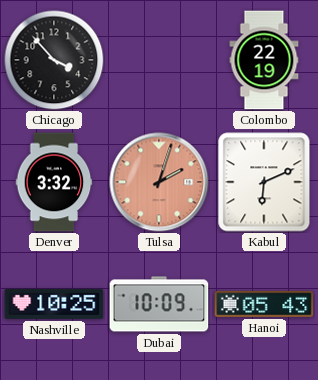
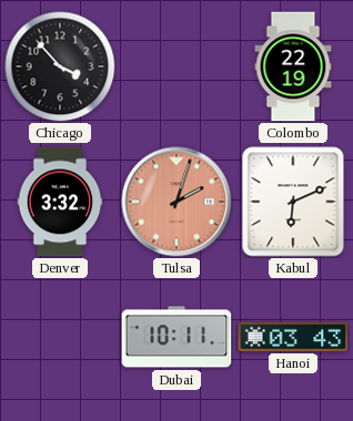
Nashville: 10:25 -> none
Dubai: 10:09 -> 10:11
Hanoi: 05:43 -> 03:43
